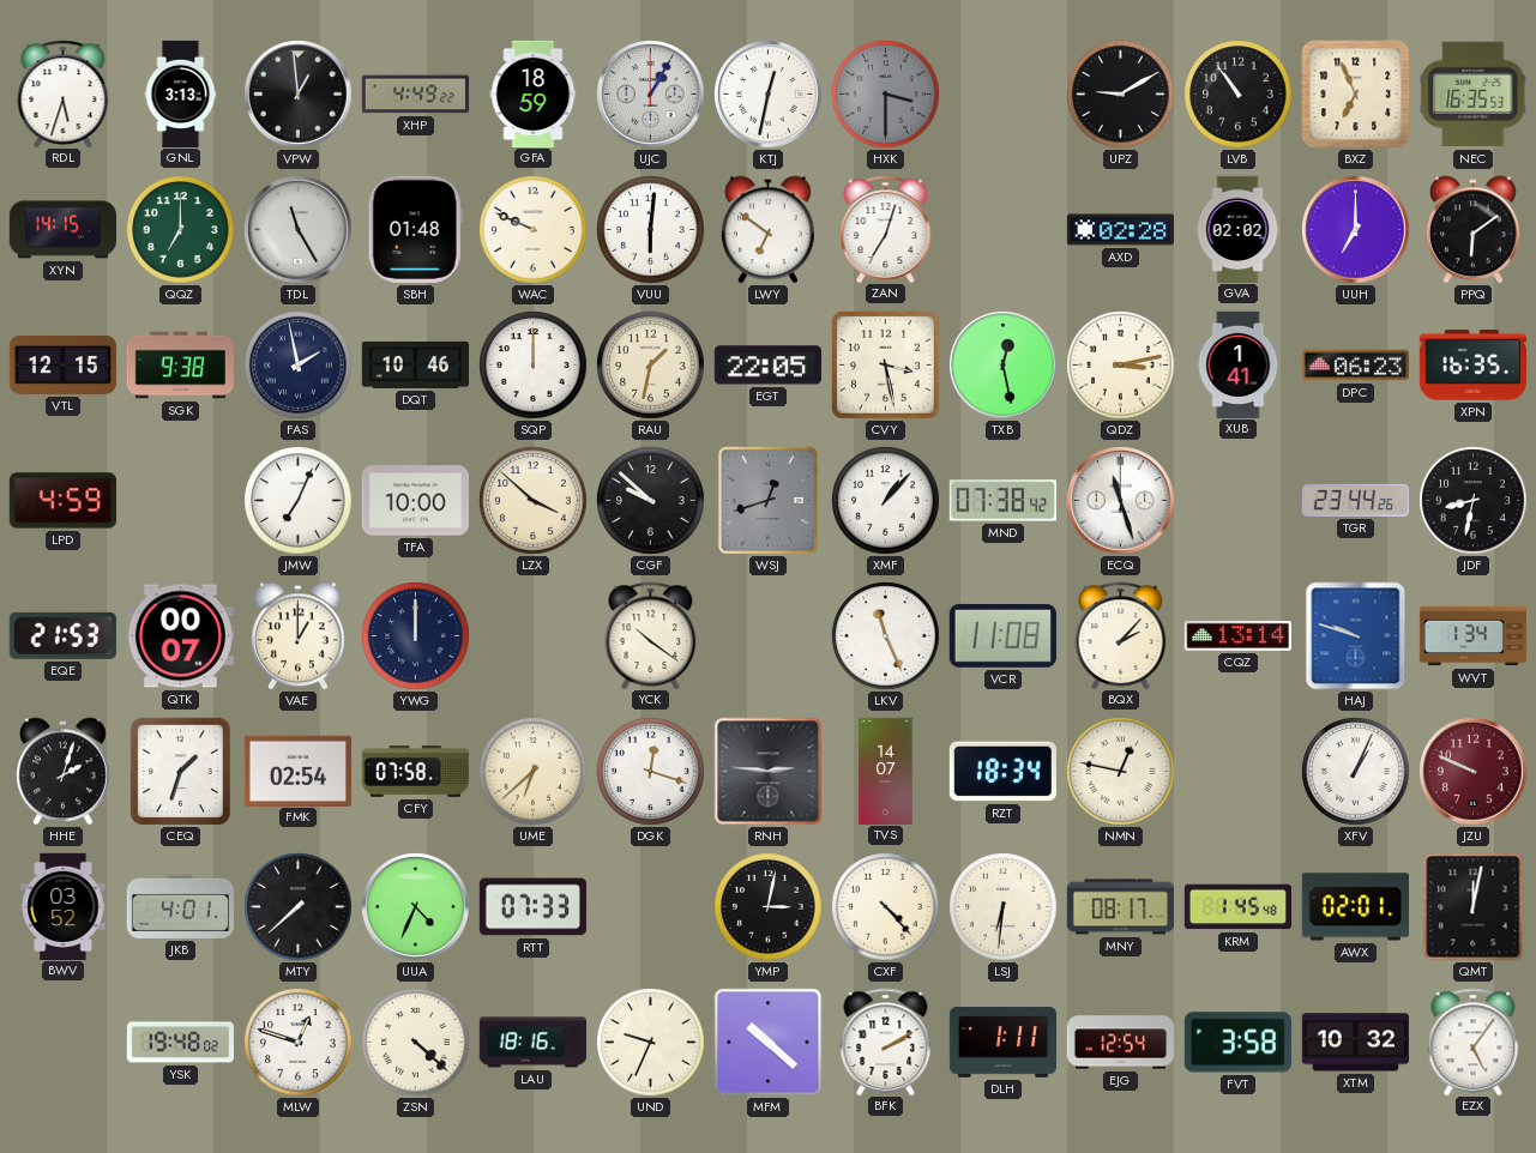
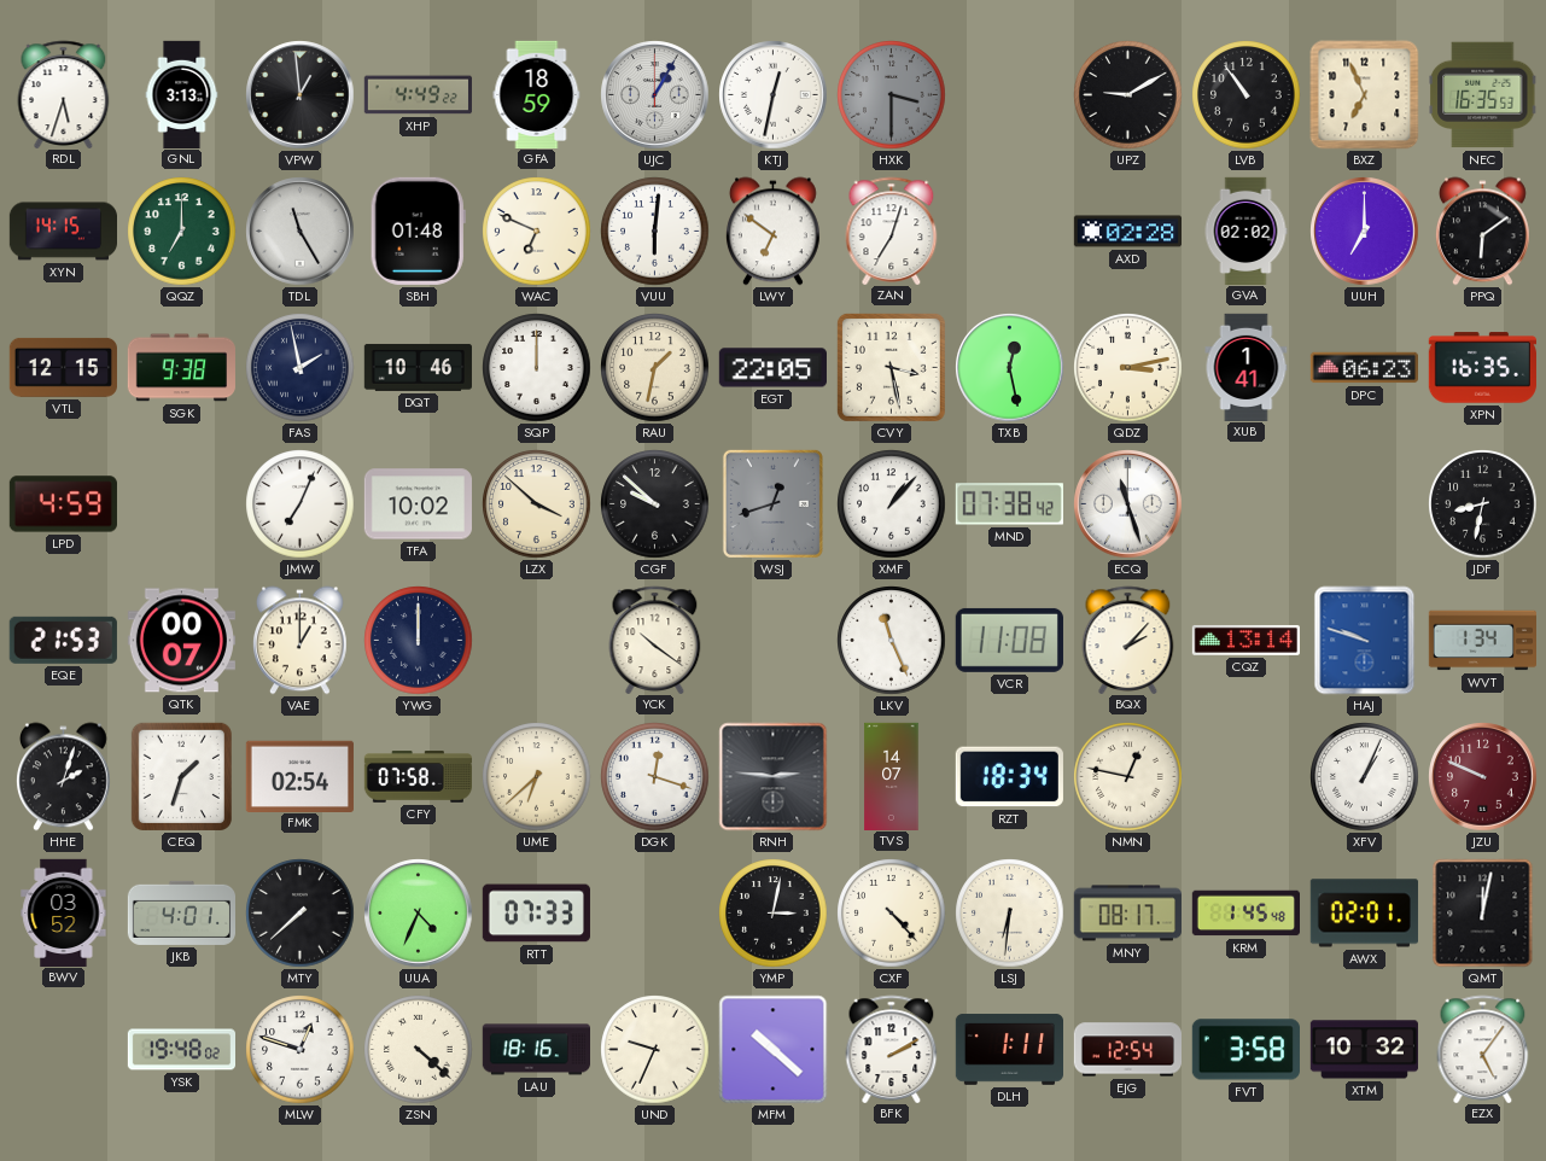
WAC: 9:49 -> 6:49
TFA: 10:00 -> 10:02
TGR: 23:44 -> none
